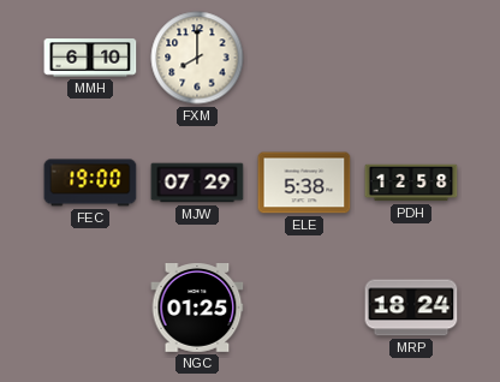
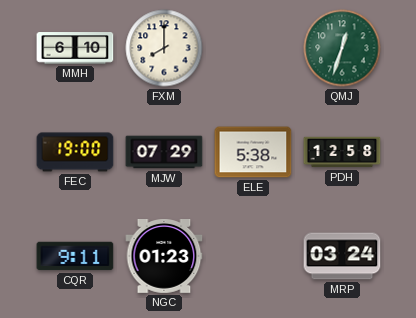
QMJ: none -> 12:33
CQR: none -> 9:11
NGC: 01:25 -> 01:23
MRP: 18:24 -> 03:24
